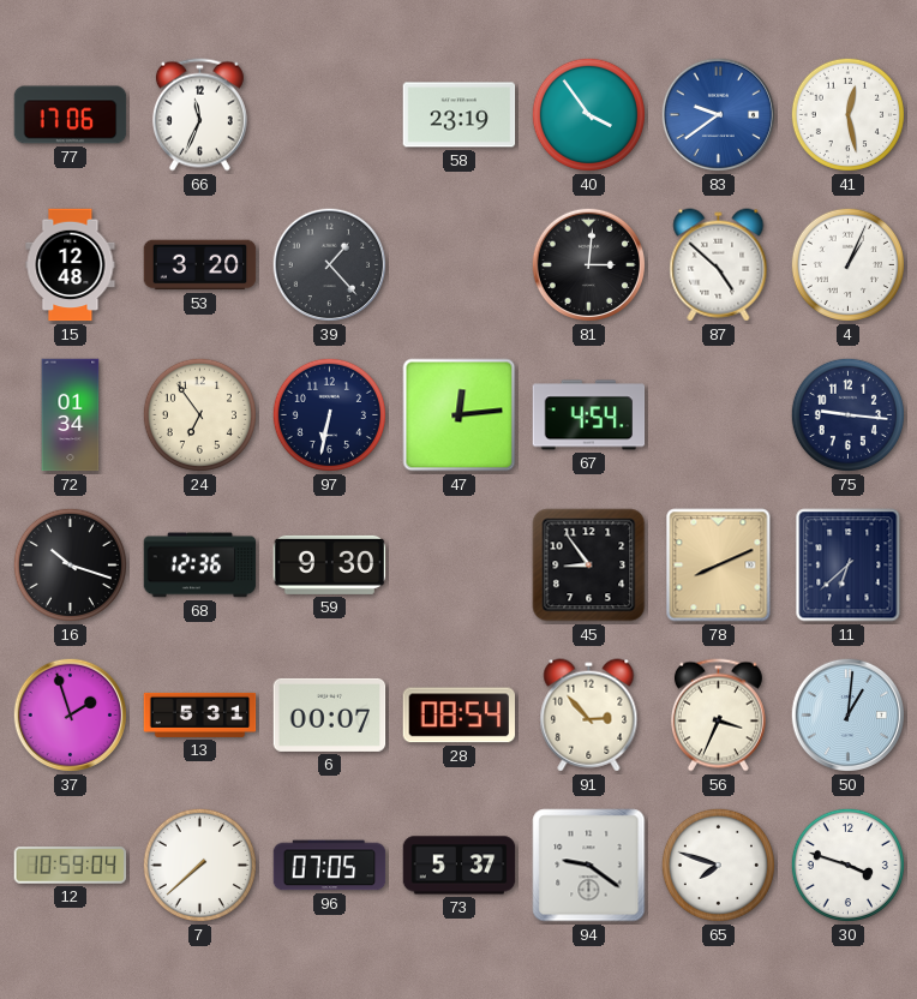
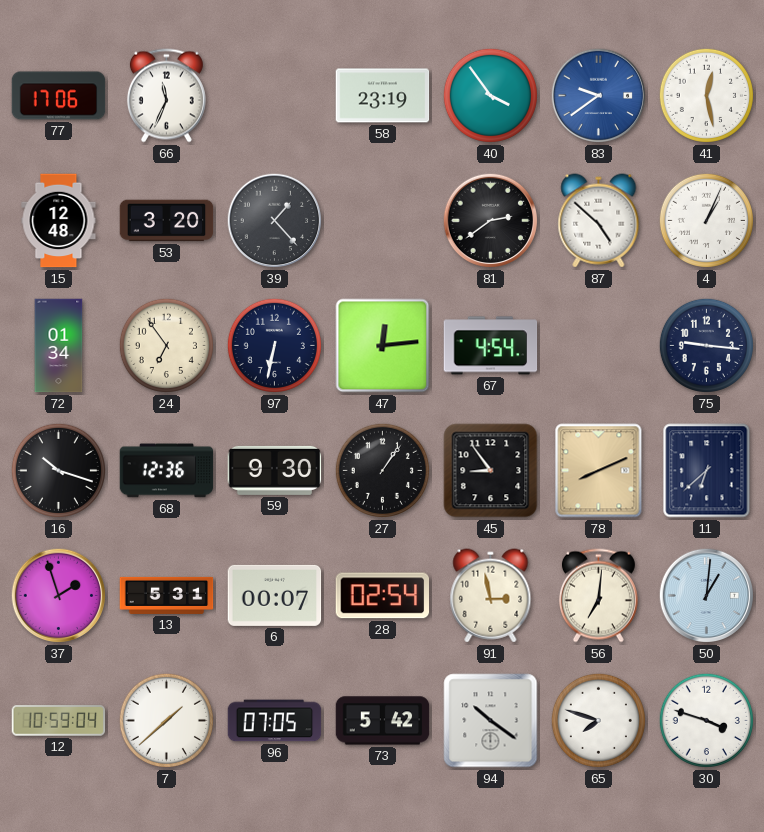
81: 3:01 -> 2:39
27: none -> 1:06
28: 08:54 -> 02:54
91: 2:53 -> 2:58
56: 3:34 -> 7:01
7: 7:38 -> 1:38
73: 5:37 -> 5:42
94: 9:21 -> 10:21
